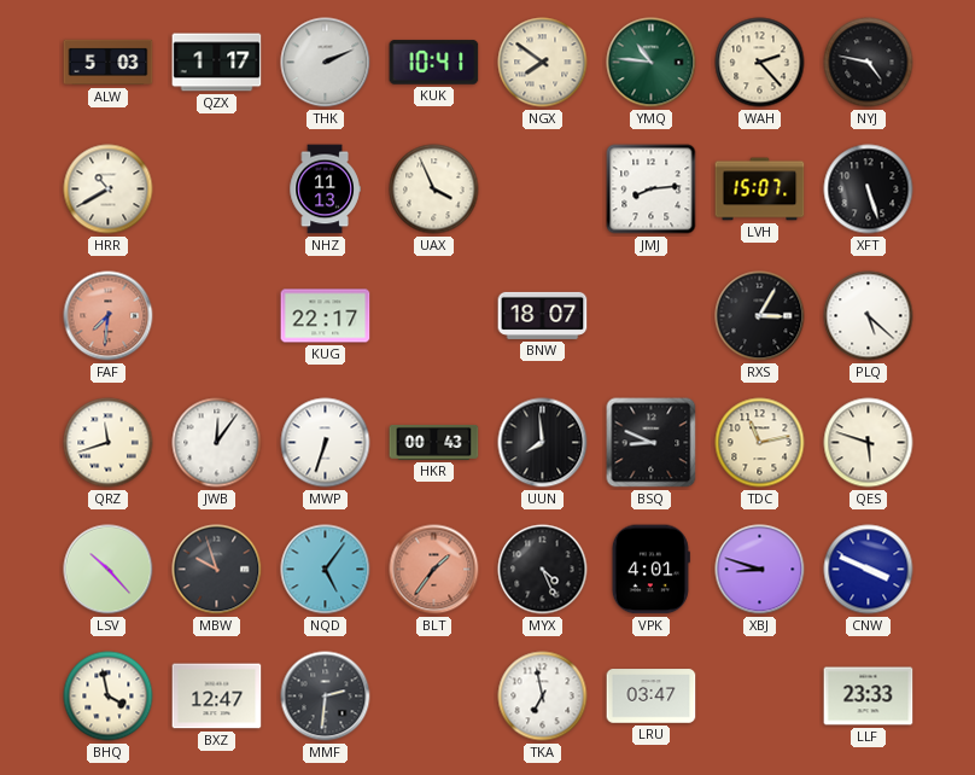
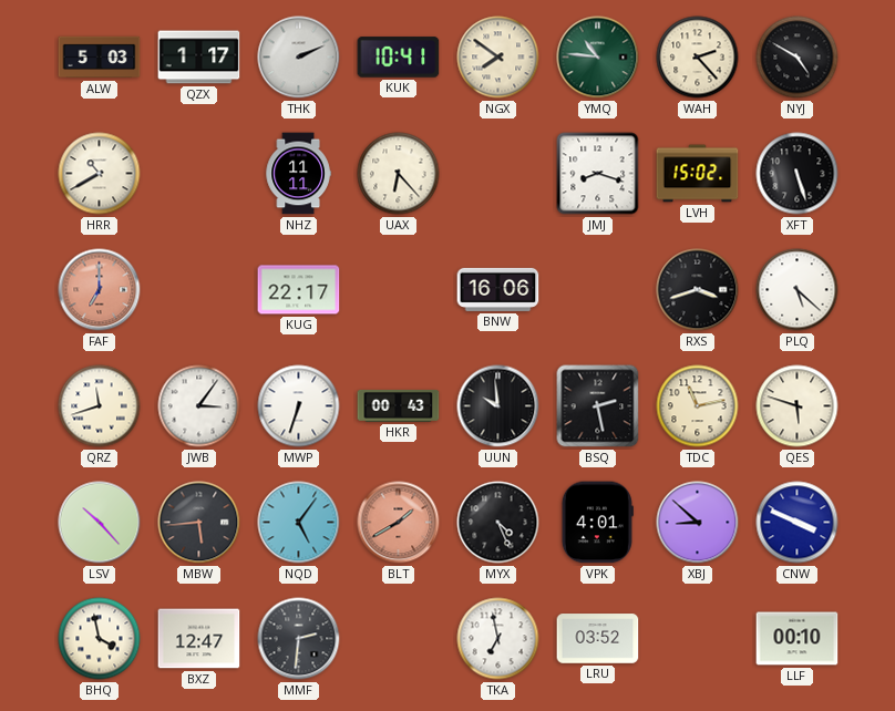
NYJ: 4:47 -> 4:50
NHZ: 11:13 -> 11:11
UAX: 3:56 -> 6:23
JMJ: 8:14 -> 8:18
LVH: 15:07 -> 15:02
FAF: 7:31 -> 7:00
BNW: 18:07 -> 16:06
RXS: 3:05 -> 3:42
JWB: 12:06 -> 3:06
UUN: 7:59 -> 9:59
BSQ: 8:49 -> 2:28
MBW: 9:57 -> 5:44
BLT: 1:36 -> 1:40
XBJ: 8:48 -> 8:52
LRU: 03:47 -> 03:52
LLF: 23:33 -> 00:10
